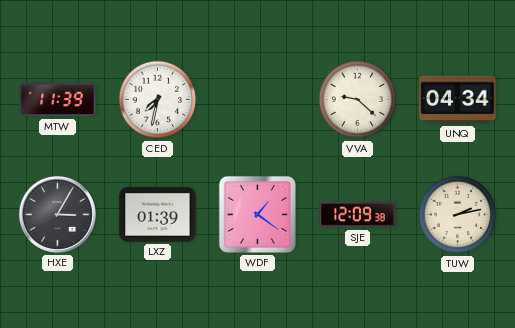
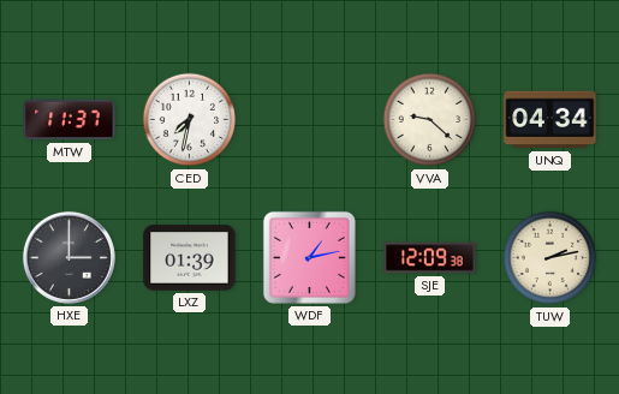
MTW: 11:39 -> 11:37
HXE: 3:05 -> 3:00
WDF: 1:21 -> 1:13
